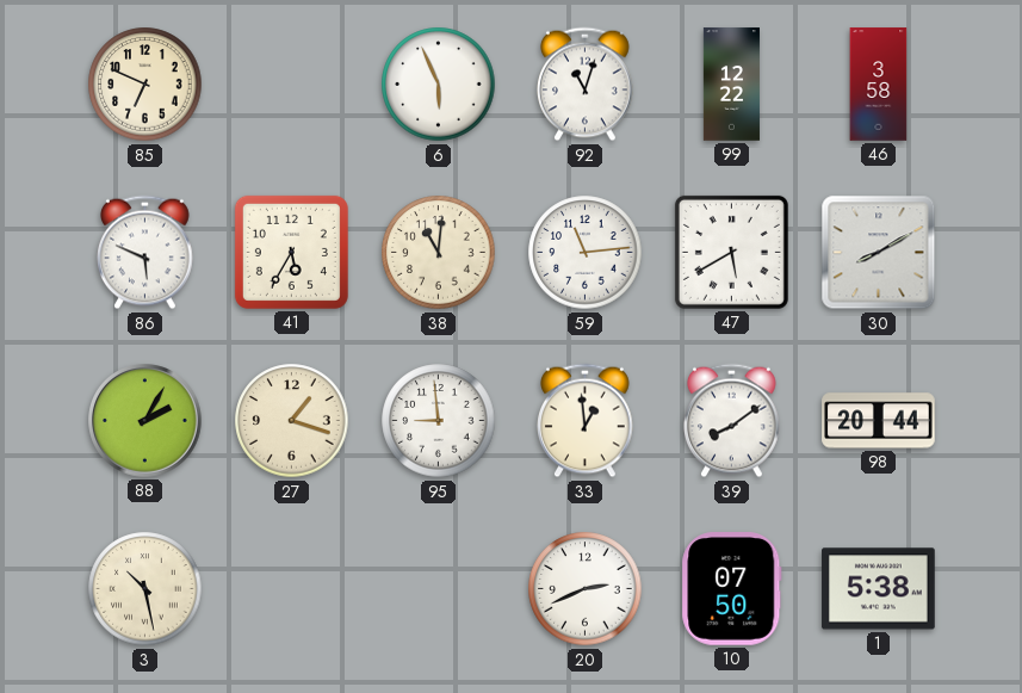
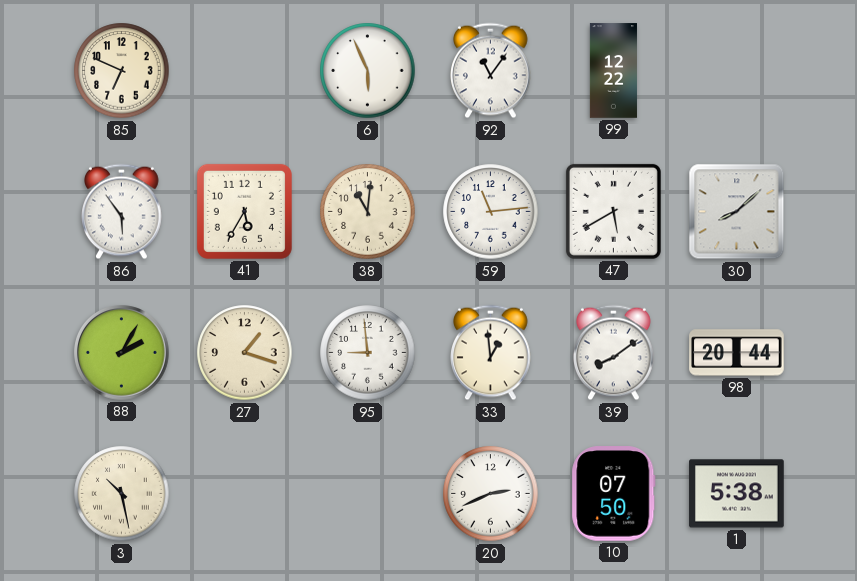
92: 11:03 -> 11:06
46: 3:58 -> none
86: 5:49 -> 5:54
30: 8:10 -> 8:08
